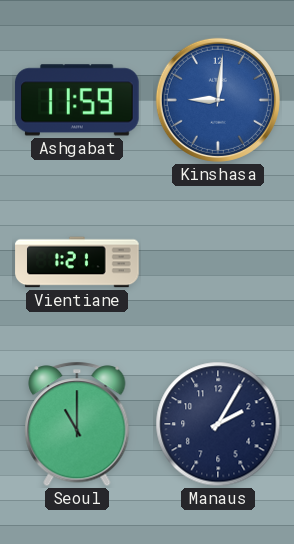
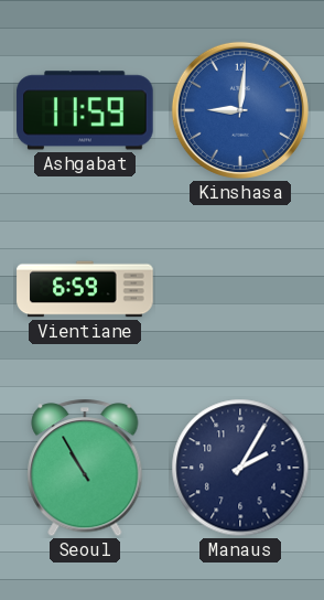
Vientiane: 1:21 -> 6:59
Seoul: 11:00 -> 10:55
